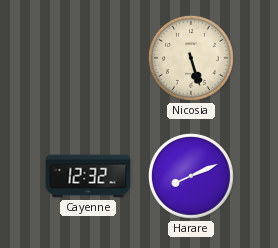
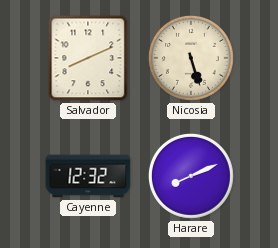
Salvador: none -> 8:11
